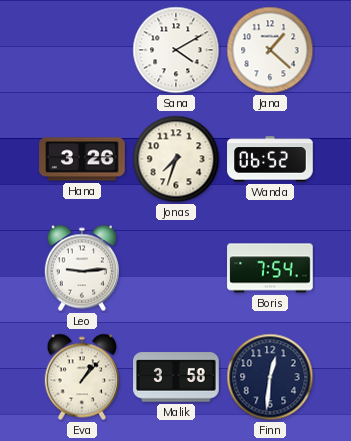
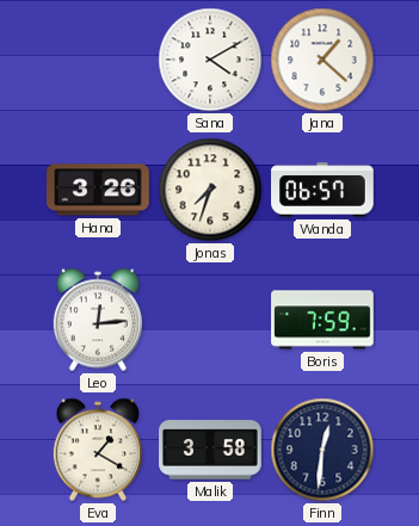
Wanda: 06:52 -> 06:57
Leo: 9:14 -> 12:14
Boris: 7:54 -> 7:59
Eva: 1:07 -> 1:20
